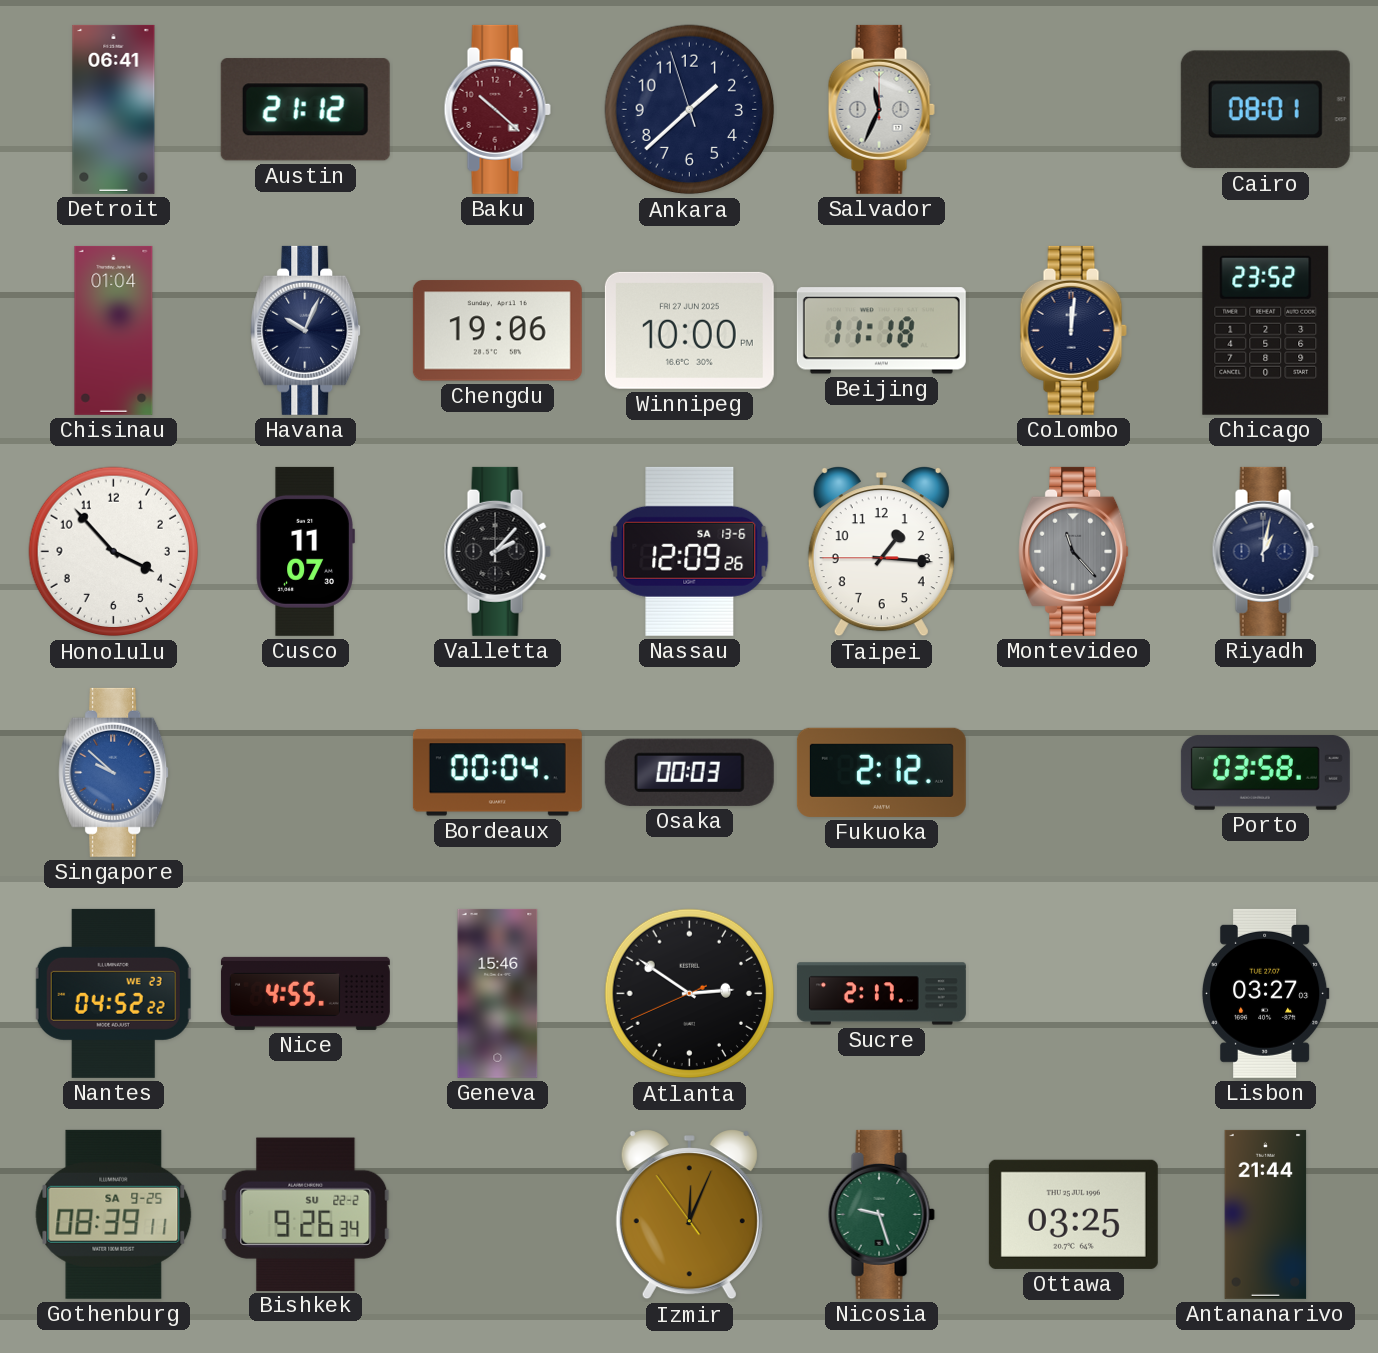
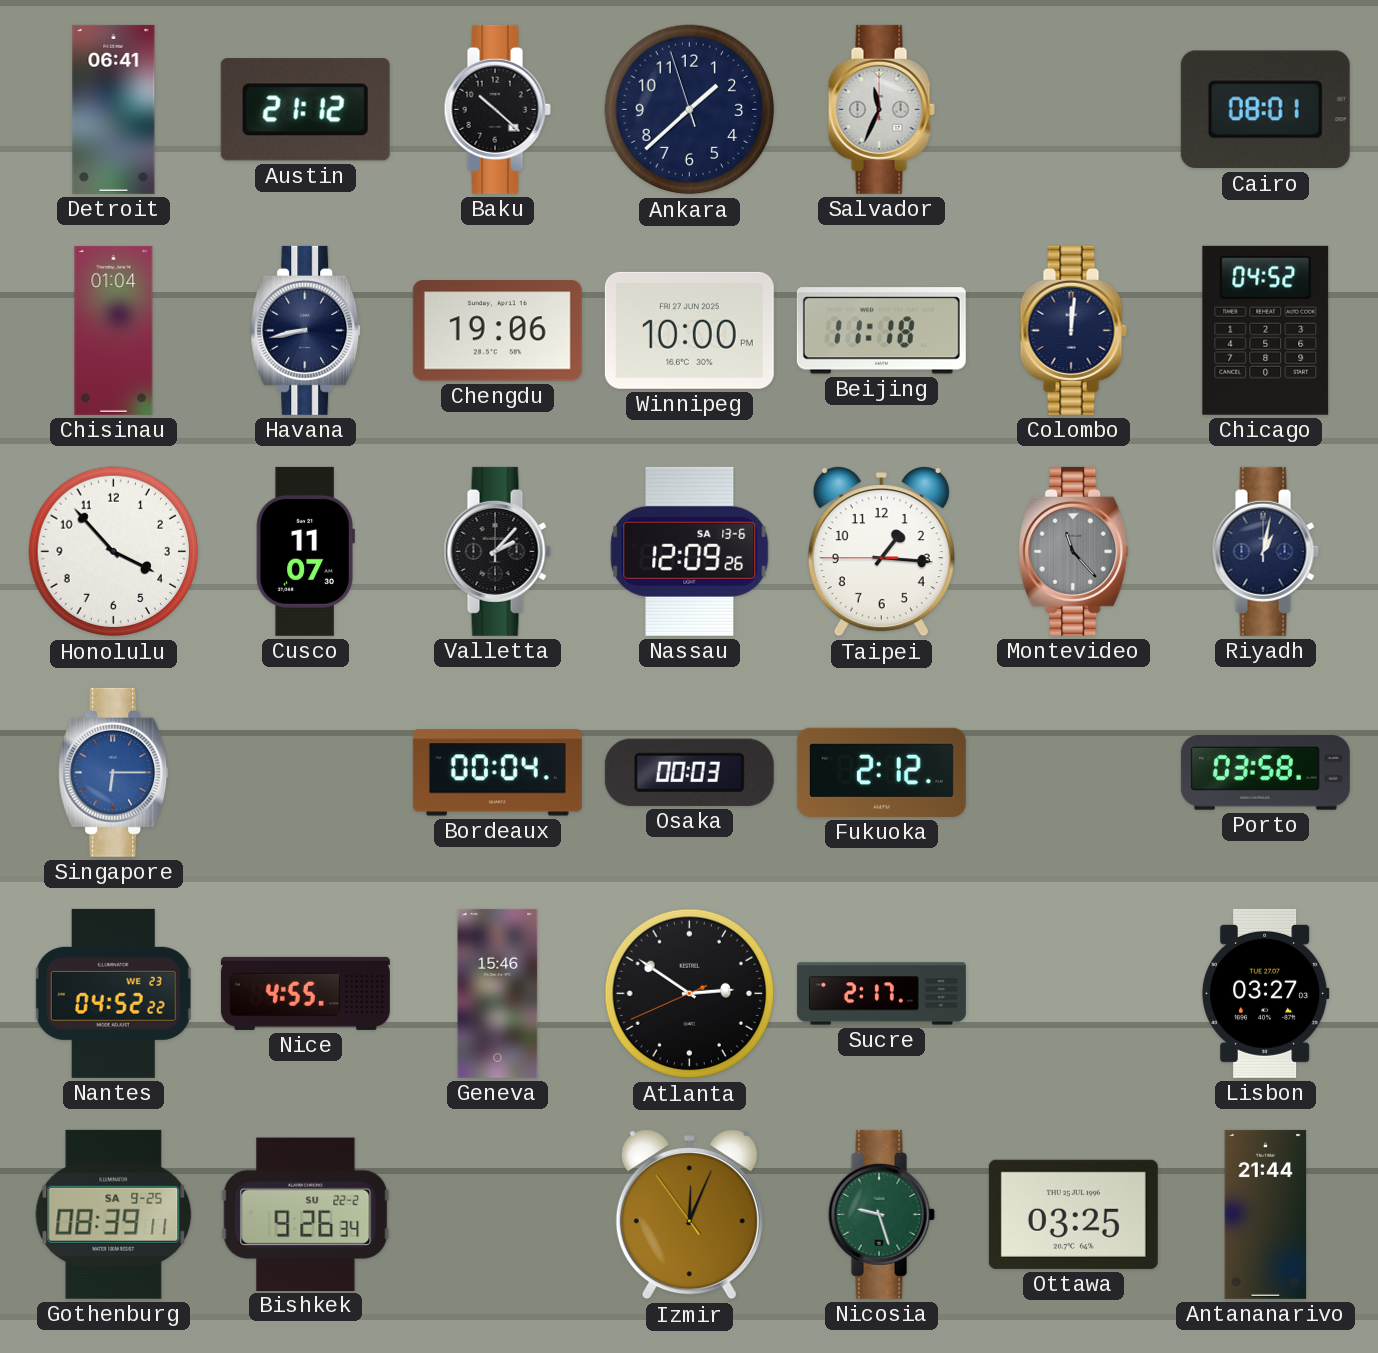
Baku dial: burgundy -> black
Havana: 10:04 -> 8:43
Chicago: 23:52 -> 04:52
Singapore: 9:52 -> 6:15
